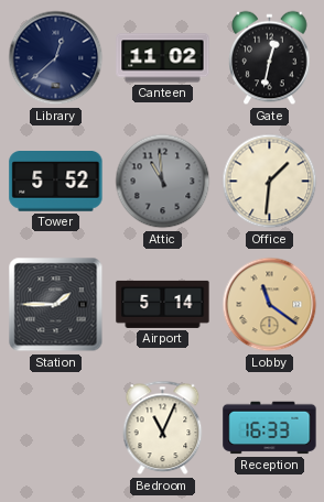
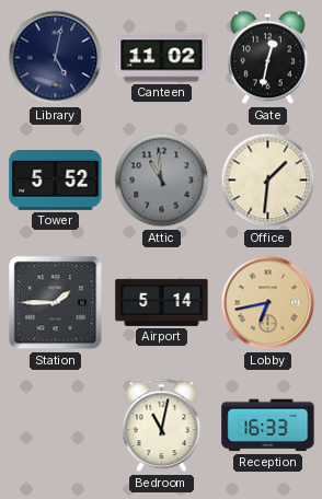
Library: 12:38 -> 5:02
Lobby: 11:21 -> 6:43
Bedroom: 11:04 -> 11:02
